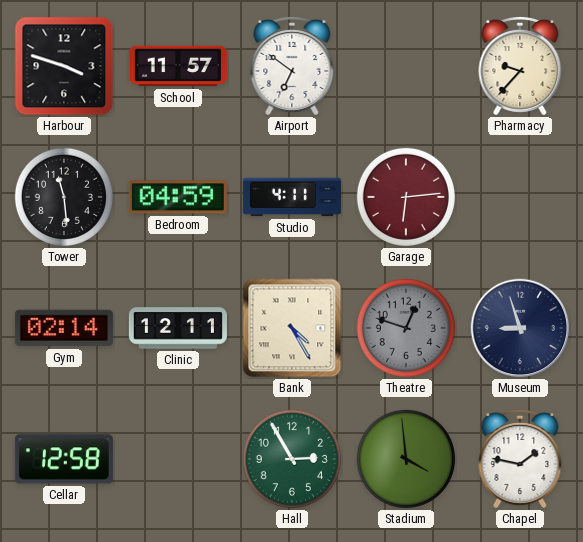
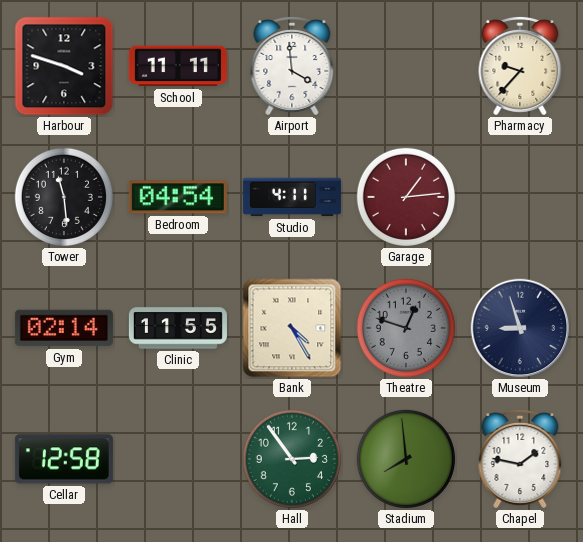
School: 11:57 -> 11:11
Airport: 6:51 -> 3:59
Bedroom: 04:59 -> 04:54
Garage: 6:14 -> 1:14
Clinic: 12:11 -> 11:55
Hall: 2:55 -> 2:54
Stadium: 3:59 -> 7:59
